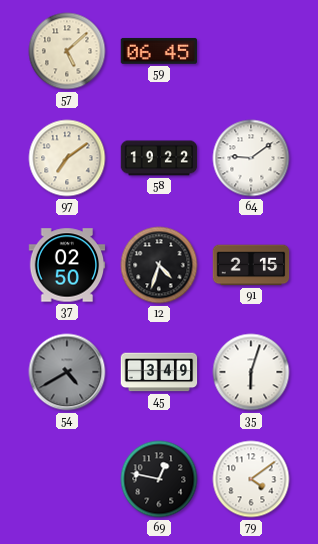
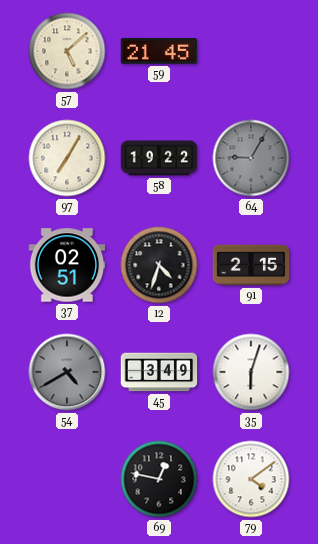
59: 06:45 -> 21:45
97: 7:09 -> 7:05
64: 9:09 -> 9:05
64 dial: white -> grey
37: 02:50 -> 02:51
